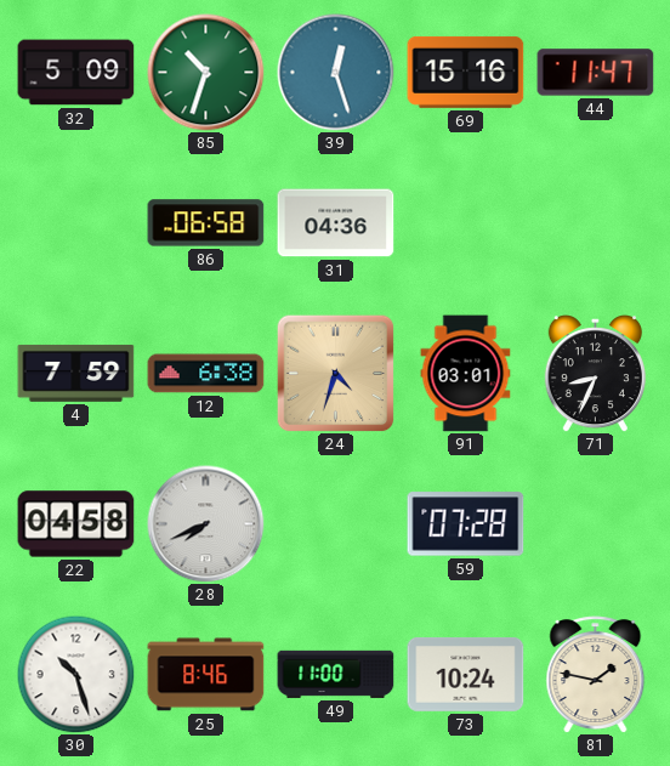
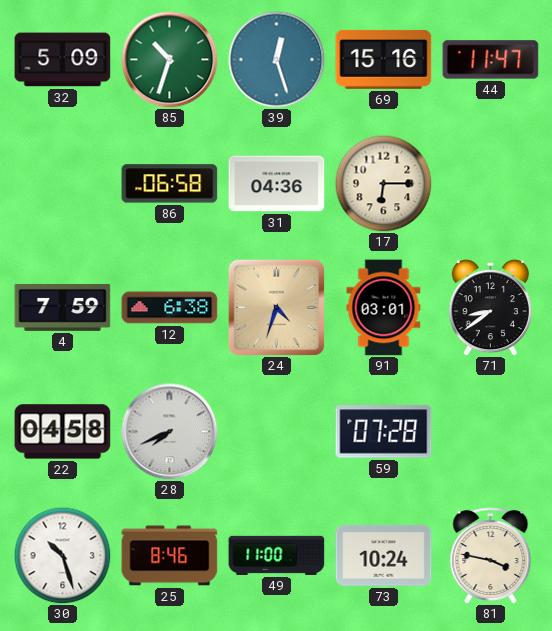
17: none -> 6:15
71: 8:34 -> 8:39
81: 1:47 -> 3:47
